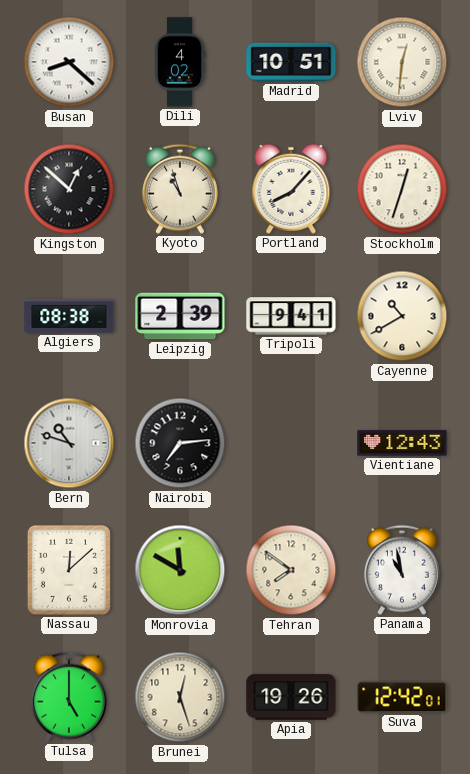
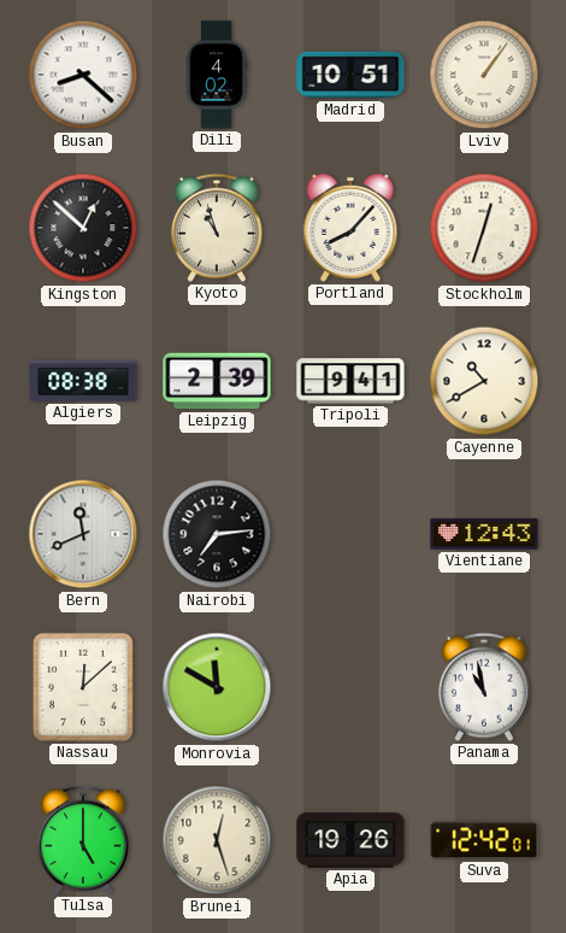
Lviv: 12:31 -> 1:06
Bern: 10:48 -> 11:41
Tehran: 7:51 -> none
